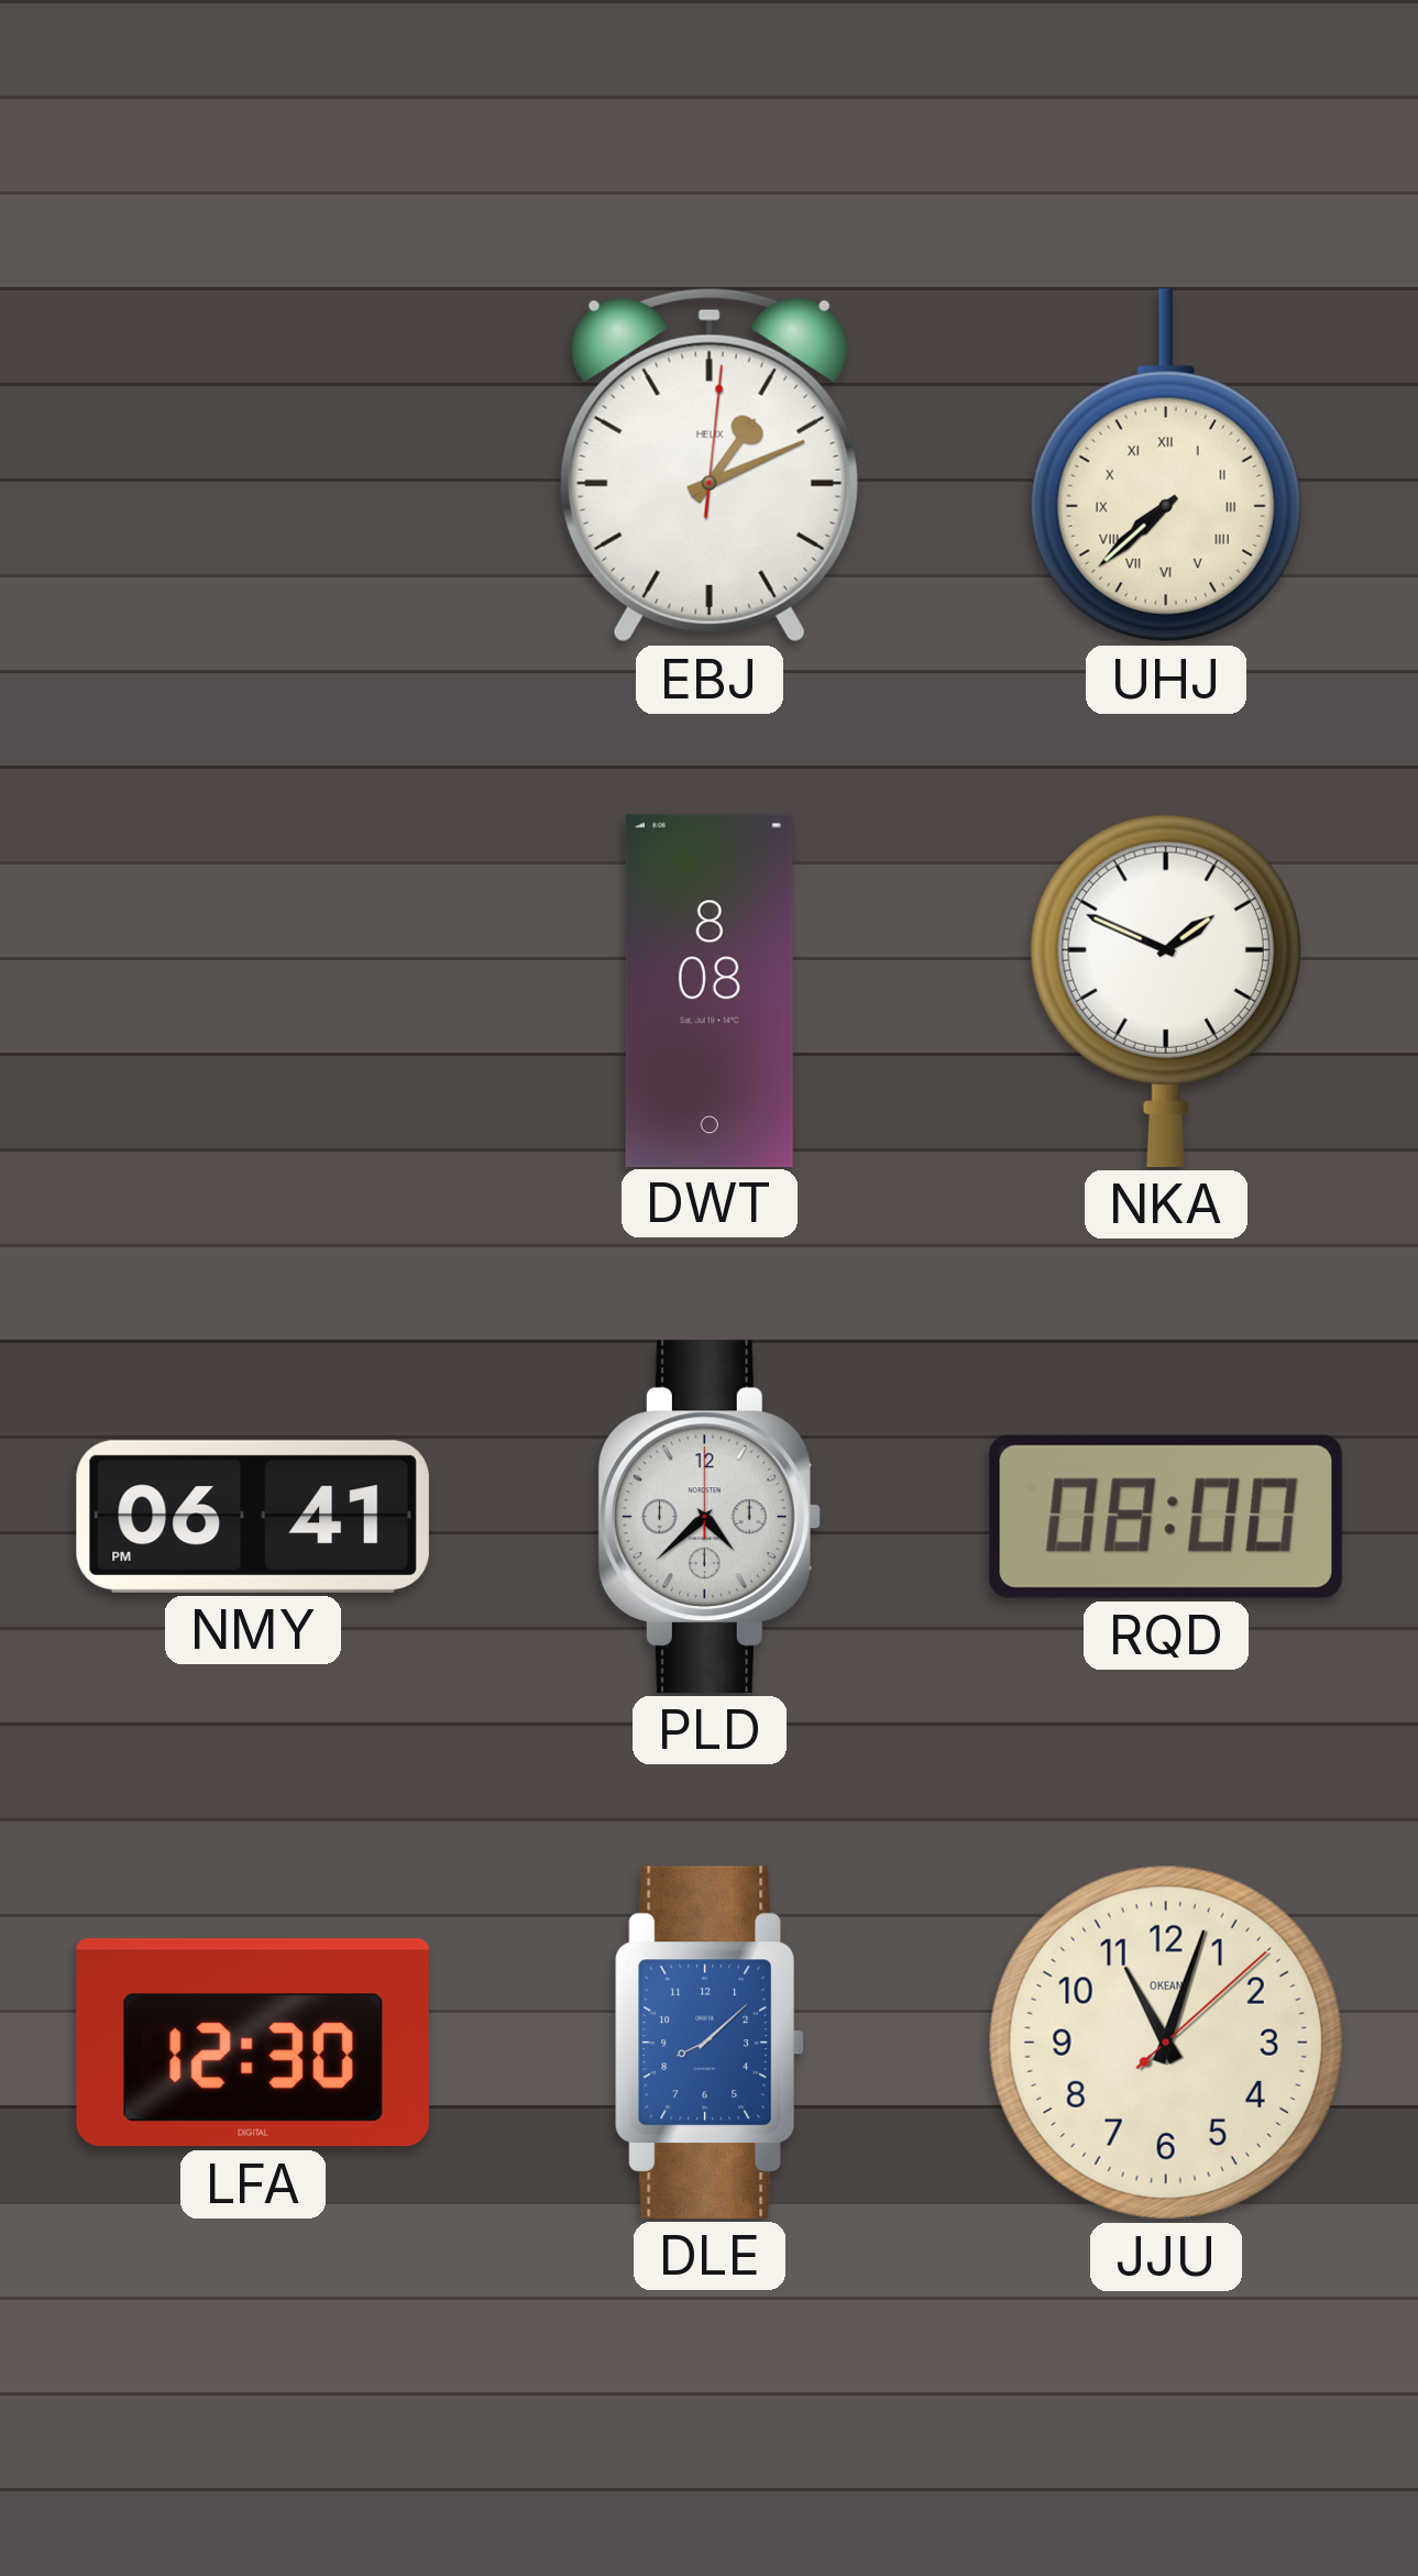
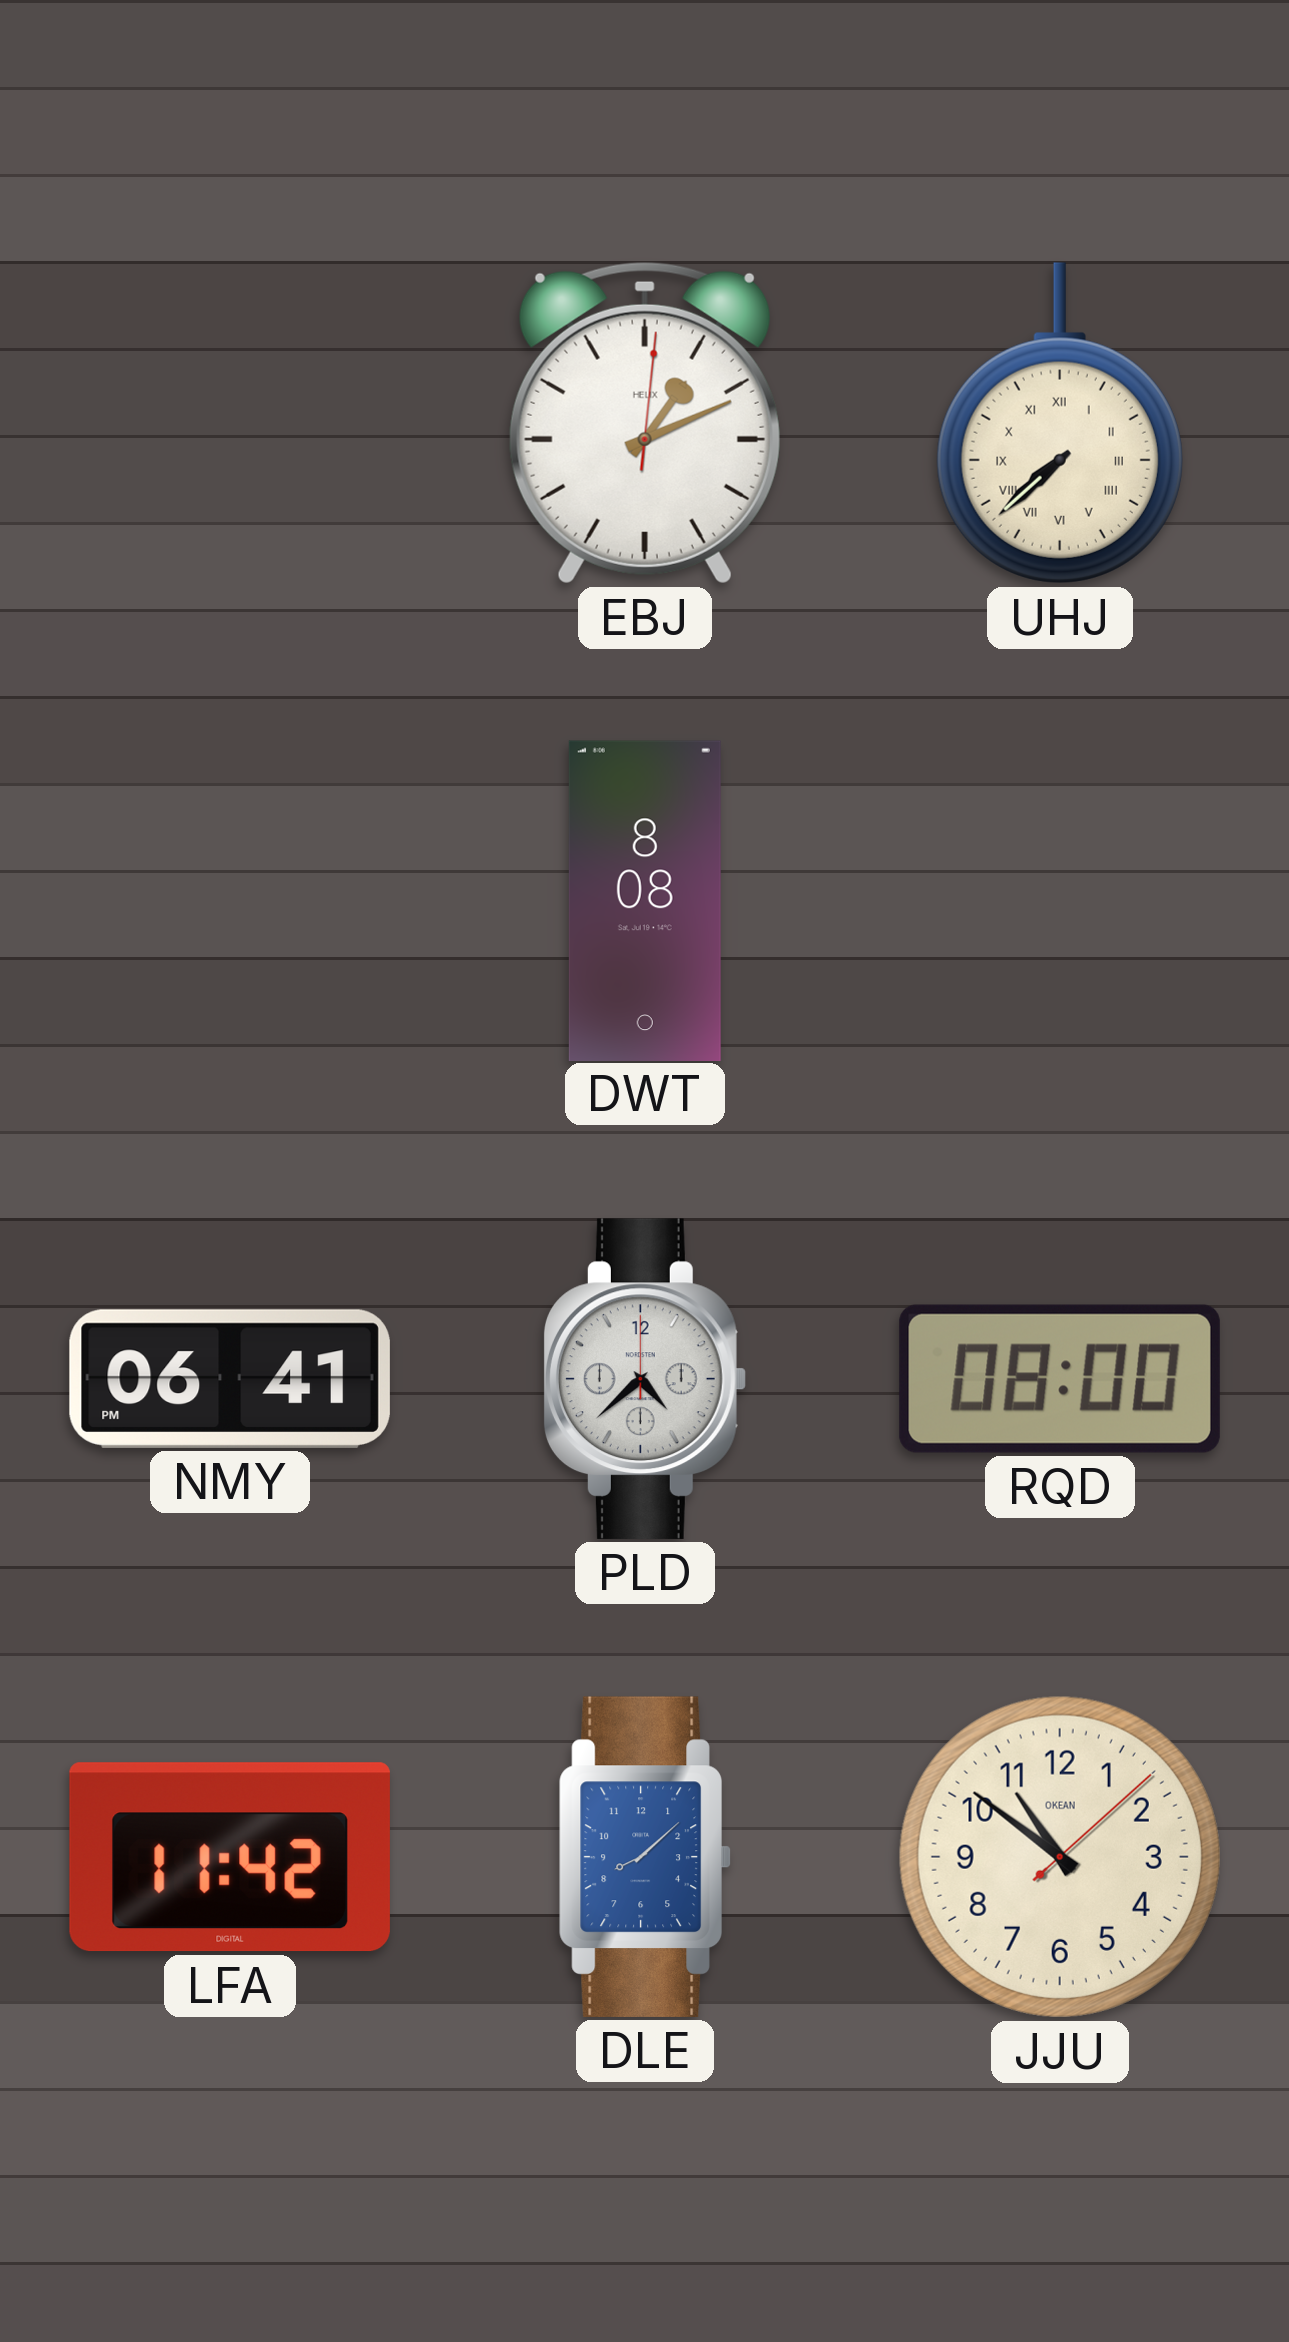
NKA: 1:49 -> none
LFA: 12:30 -> 11:42
JJU: 11:03 -> 10:51
